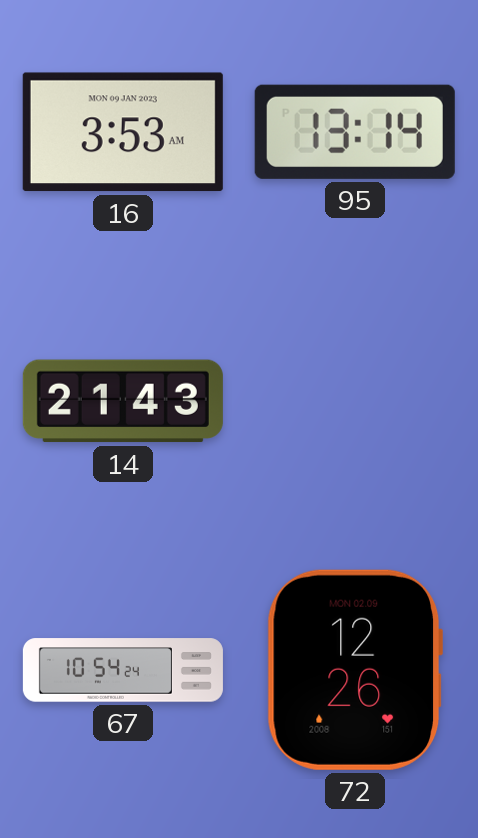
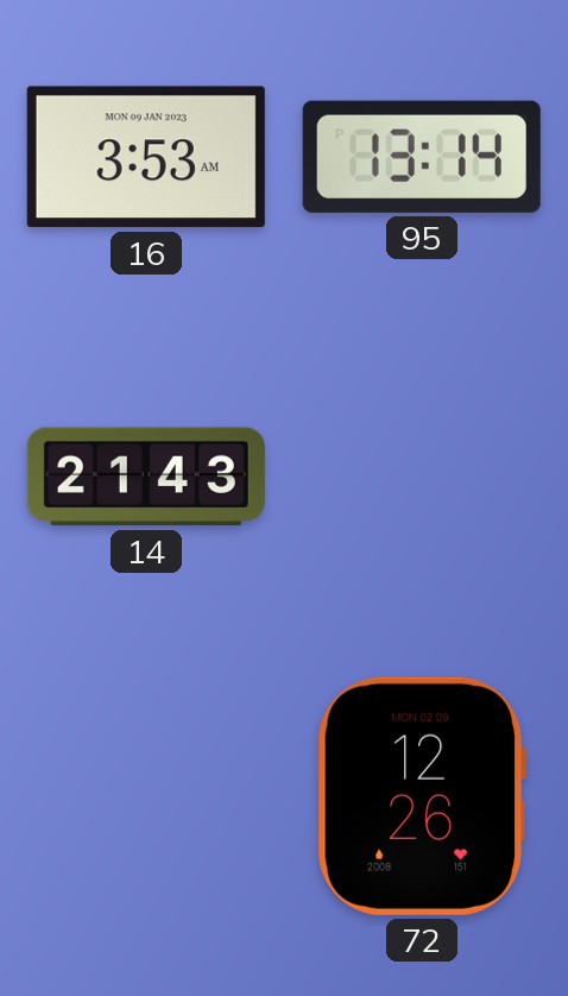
67: 10:54 -> none
